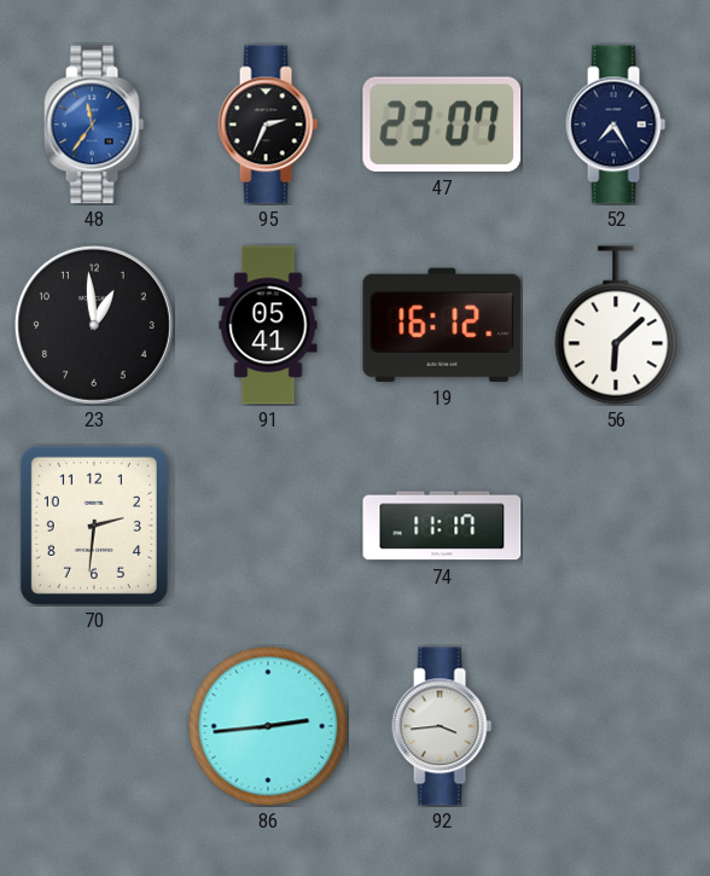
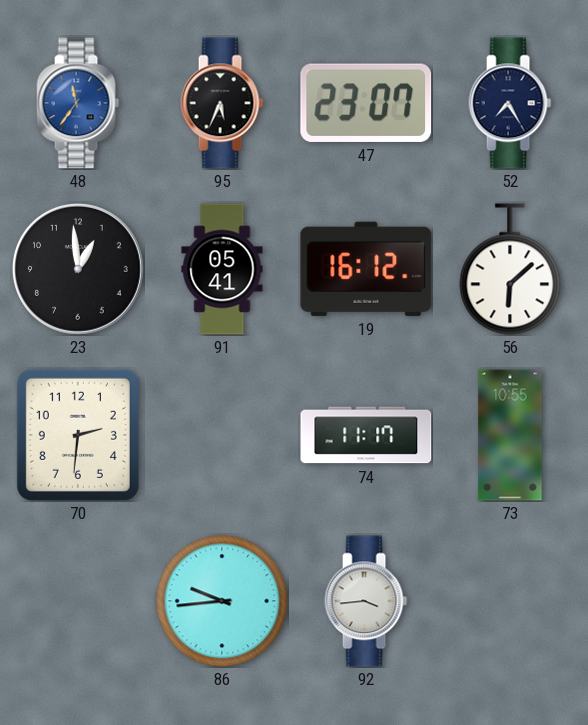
95: 2:34 -> 5:34
73: none -> 10:55
86: 2:44 -> 9:44
